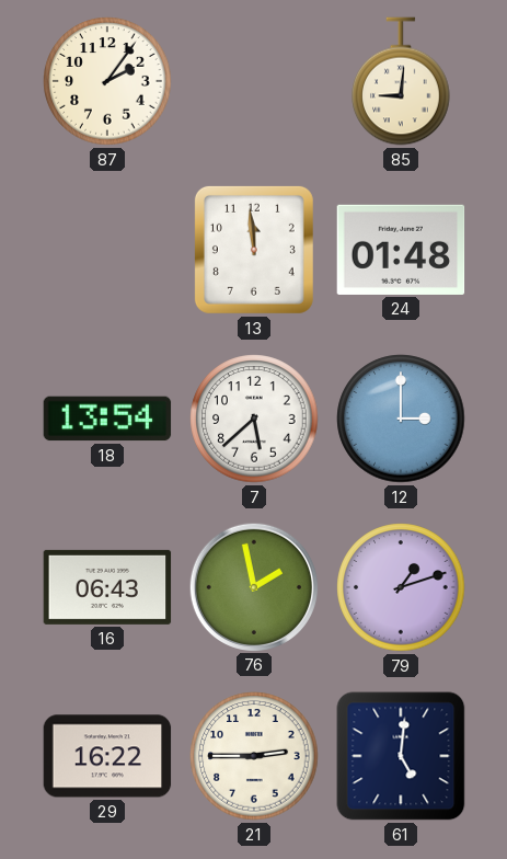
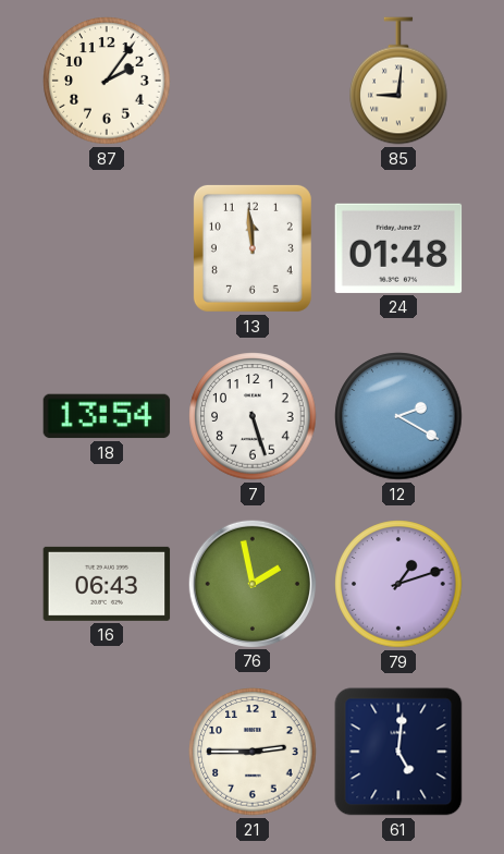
7: 5:38 -> 5:27
12: 3:00 -> 2:20
29: 16:22 -> none
